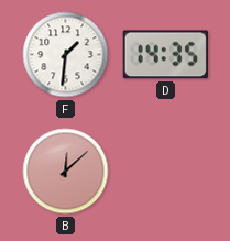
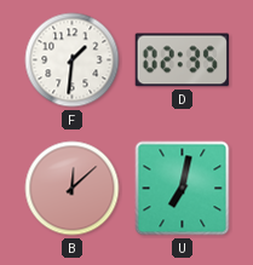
D: 14:35 -> 02:35
U: none -> 7:02
